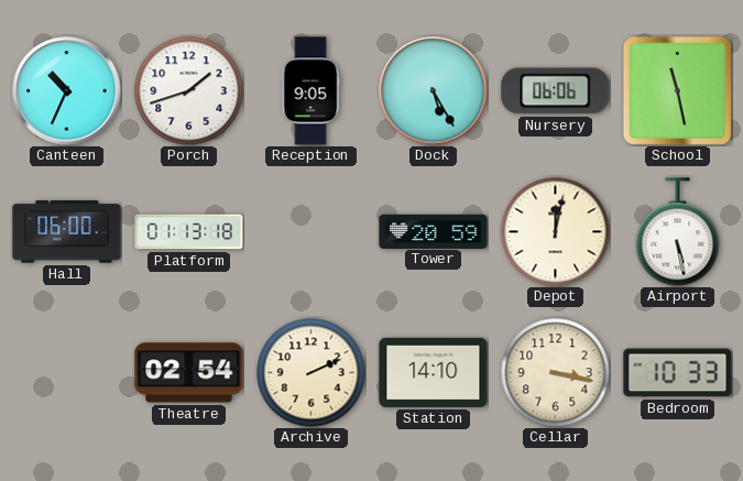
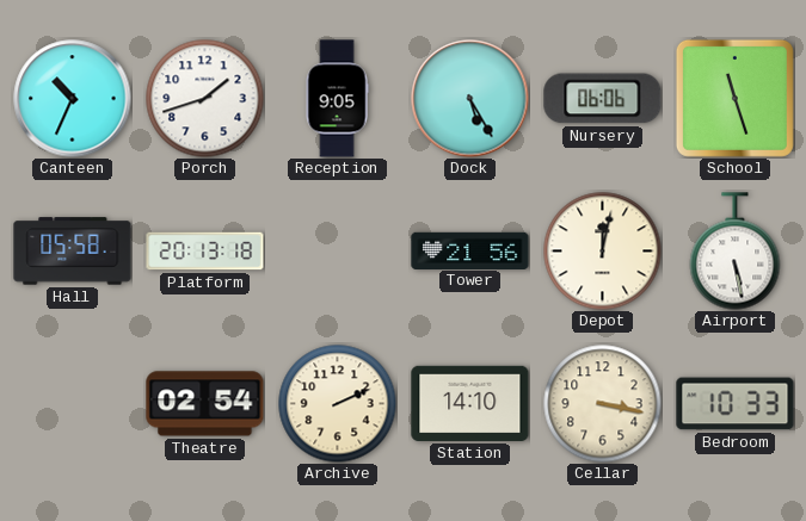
School: 11:28 -> 11:27
Hall: 06:00 -> 05:58
Platform: 01:13 -> 20:13
Tower: 20:59 -> 21:56
